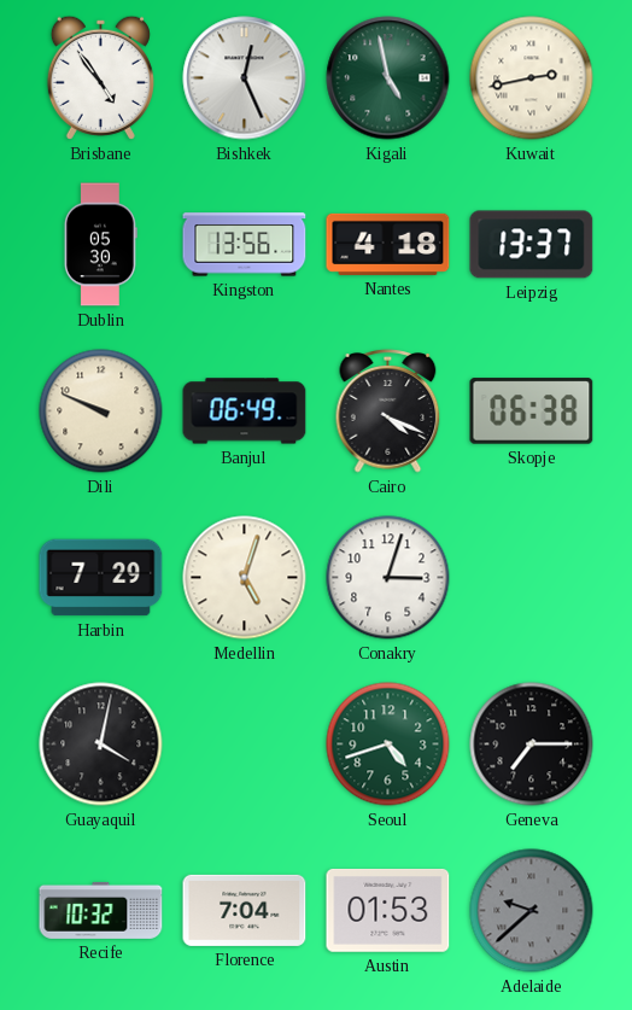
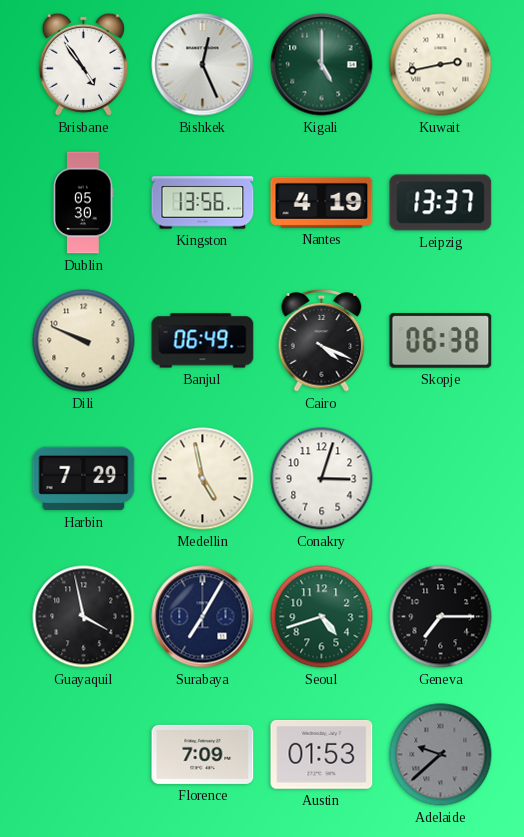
Kigali: 4:58 -> 5:00
Nantes: 4:18 -> 4:19
Medellin: 5:03 -> 4:58
Guayaquil: 4:02 -> 3:58
Surabaya: none -> 7:05
Recife: 10:32 -> none
Florence: 7:04 -> 7:09
